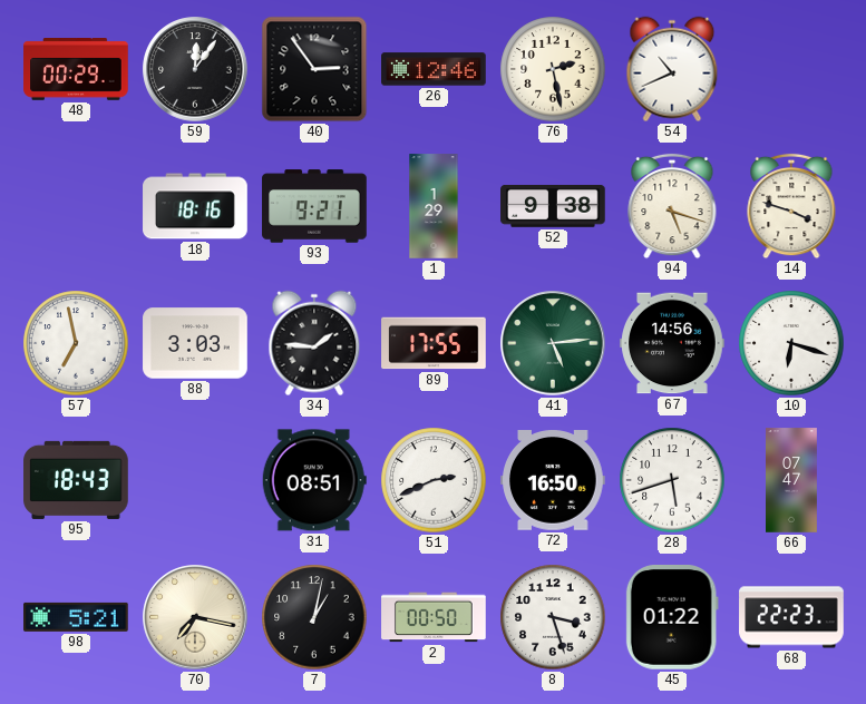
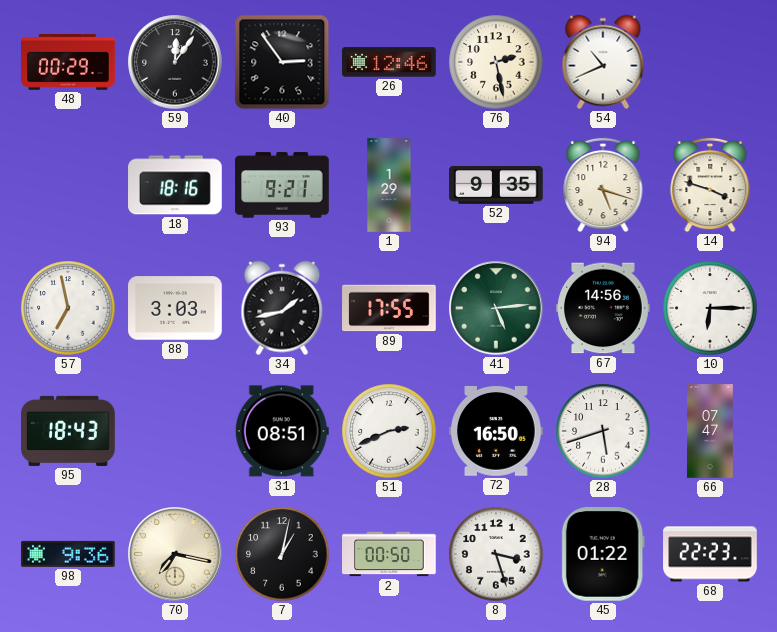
52: 9:38 -> 9:35
34: 1:46 -> 1:43
10: 6:18 -> 6:15
98: 5:21 -> 9:36
